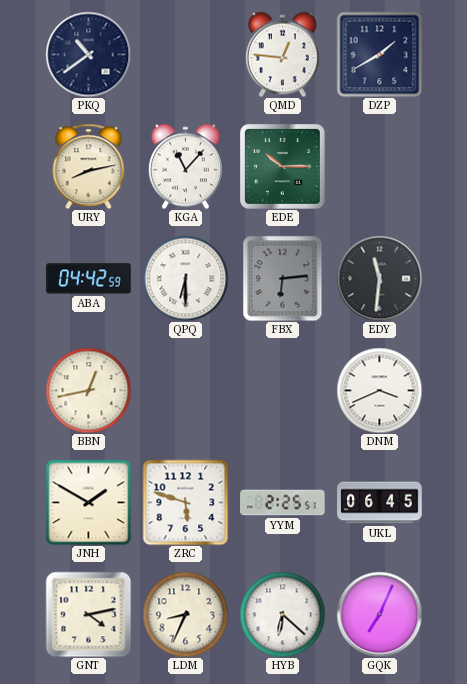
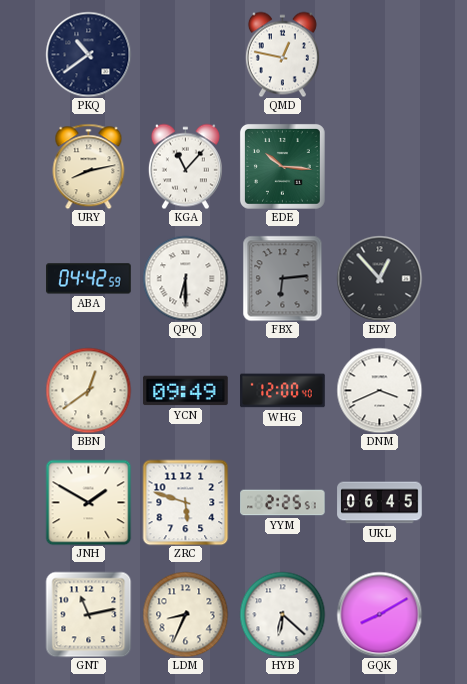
QMD: 12:46 -> 12:47
DZP: 1:40 -> none
EDE: 10:15 -> 10:16
EDY: 11:31 -> 12:53
BBN: 12:43 -> 12:39
YCN: none -> 09:49
WHG: none -> 12:00
GNT: 4:13 -> 11:13
GQK: 7:04 -> 8:10
